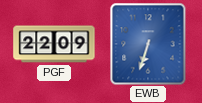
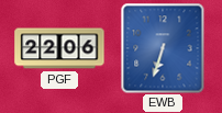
PGF: 22:09 -> 22:06
